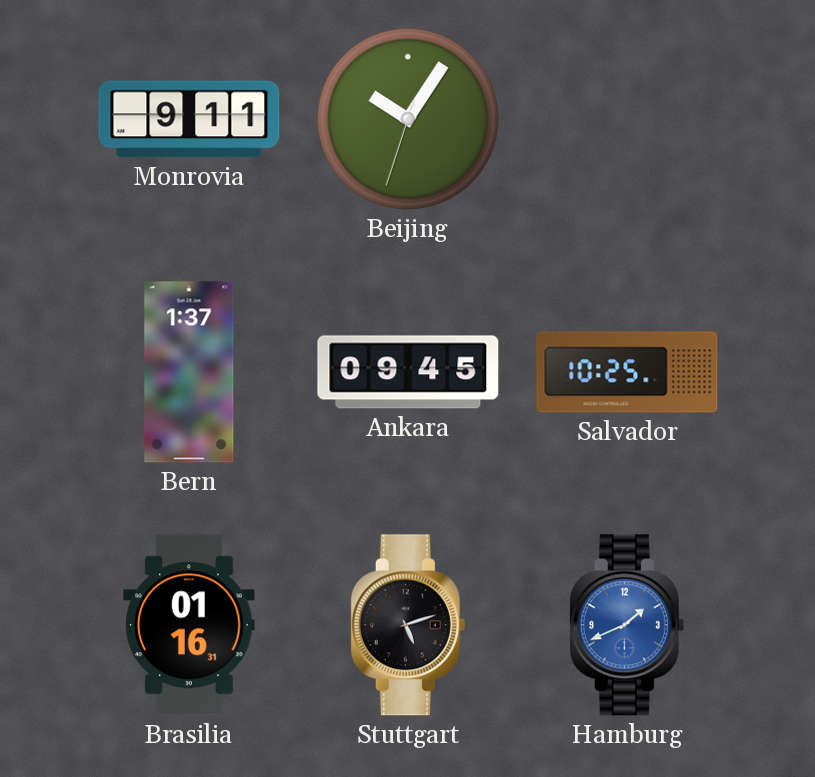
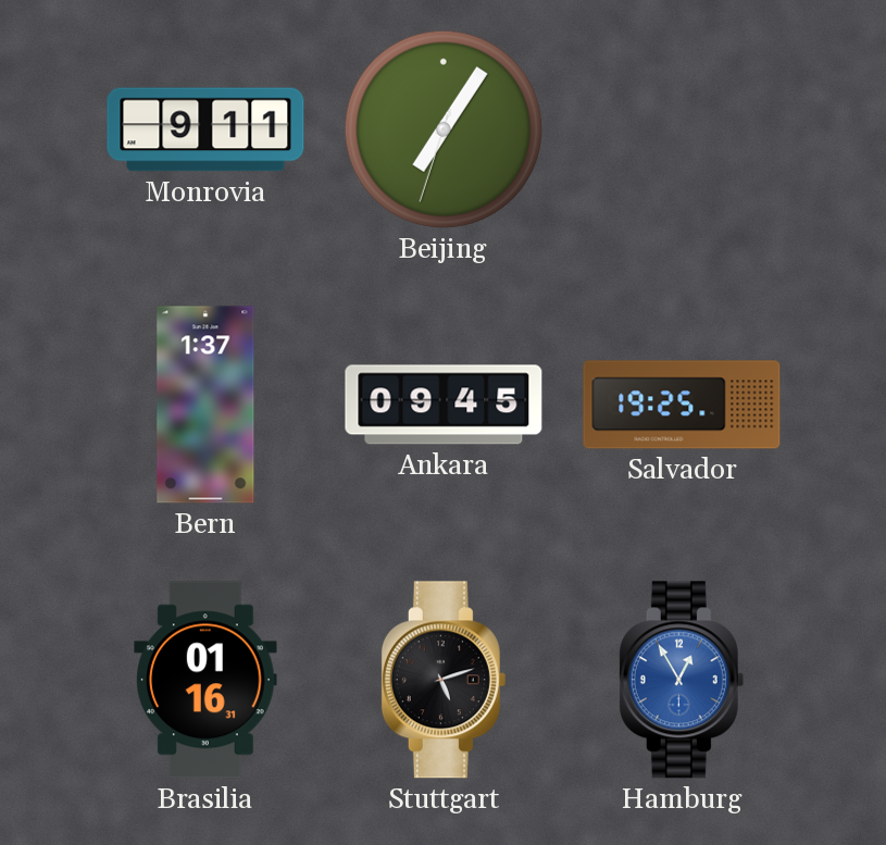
Beijing: 10:05 -> 7:05
Salvador: 10:25 -> 19:25
Hamburg: 1:41 -> 12:55
